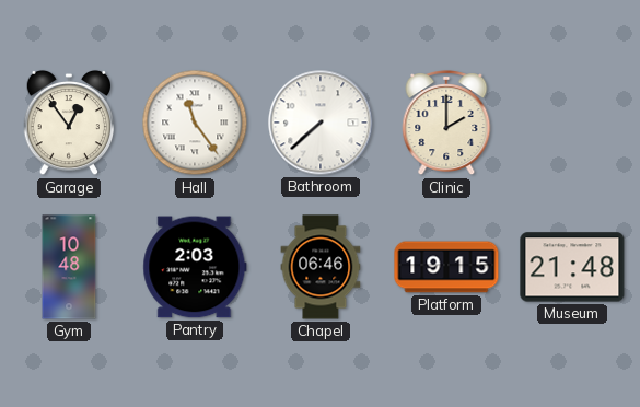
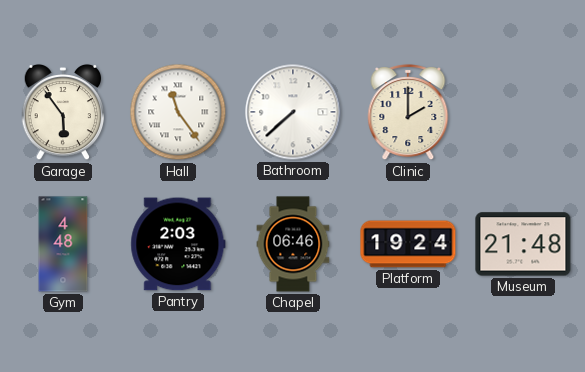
Garage: 12:54 -> 5:54
Gym: 10:48 -> 4:48
Platform: 19:15 -> 19:24
